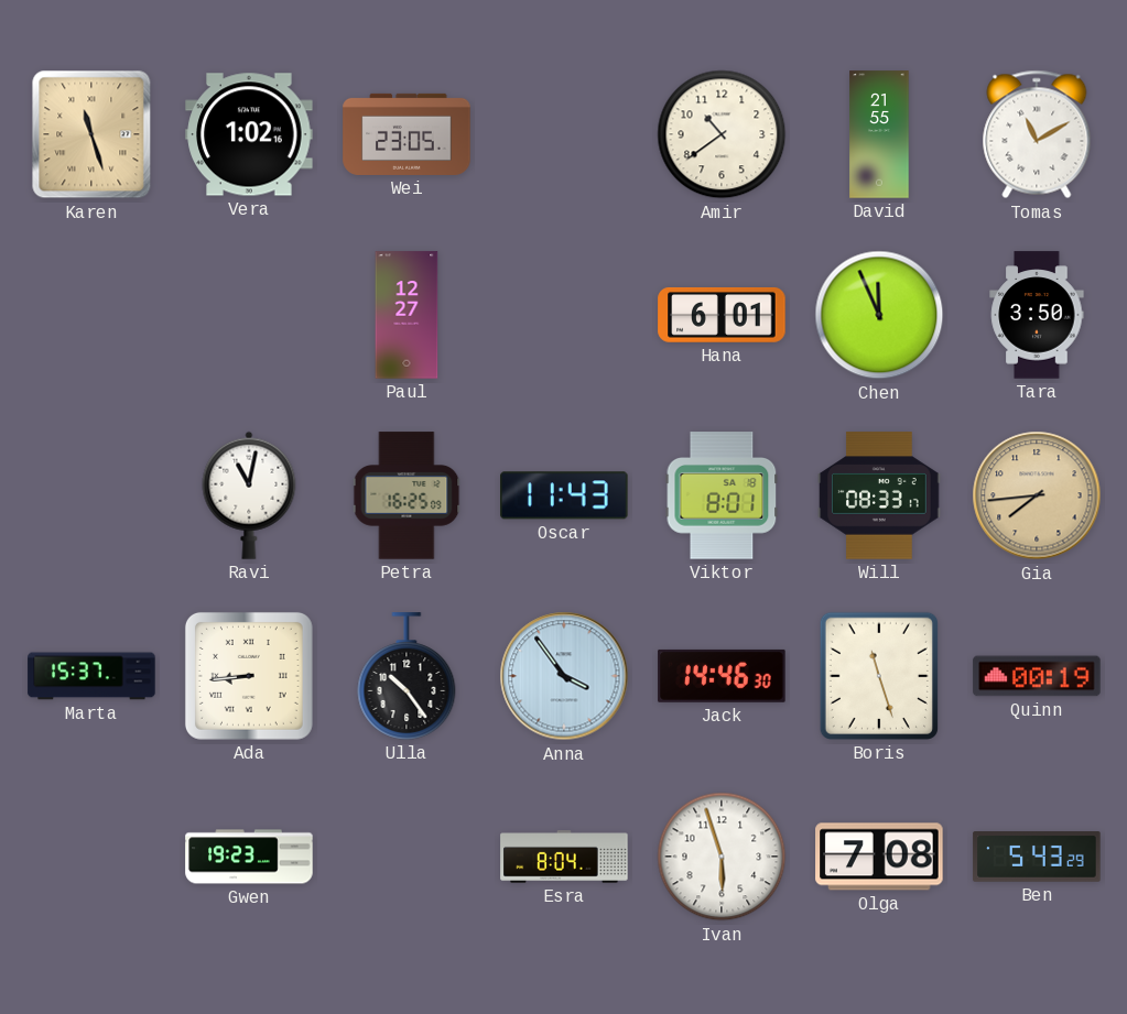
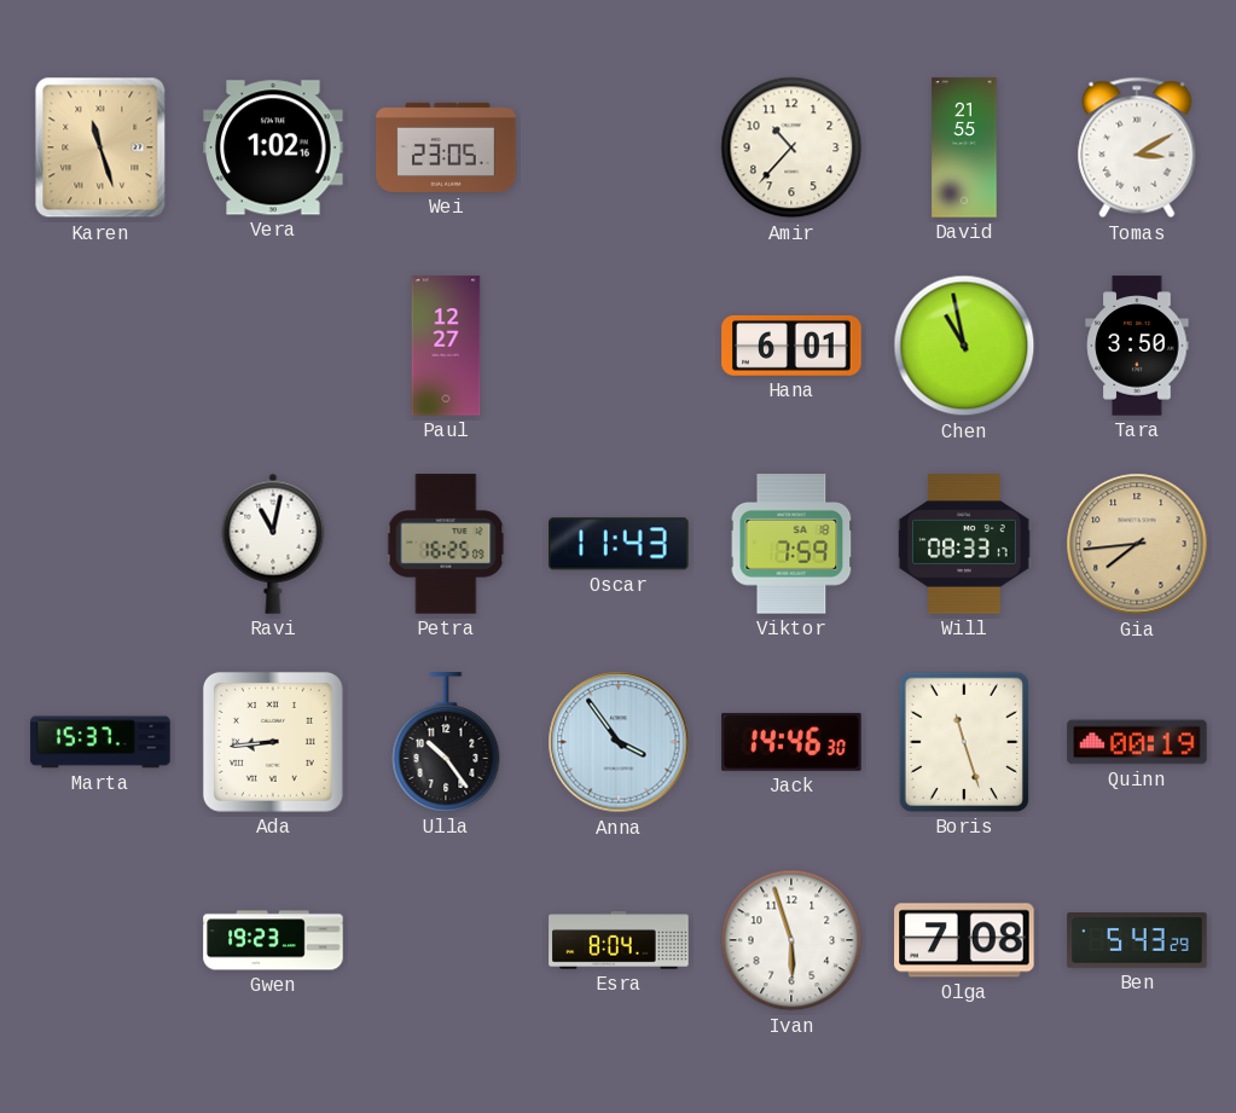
Amir: 10:39 -> 10:37
Tomas: 11:10 -> 3:10
Chen: 11:56 -> 10:58
Viktor: 8:01 -> 7:59
